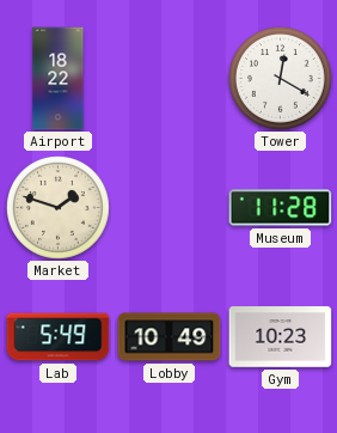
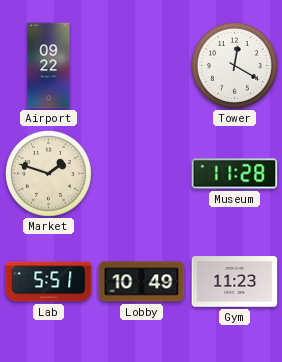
Airport: 18:22 -> 09:22
Lab: 5:49 -> 5:51
Gym: 10:23 -> 11:23
